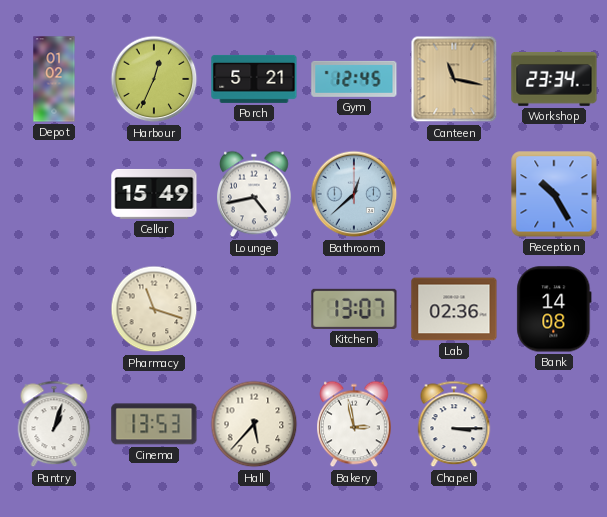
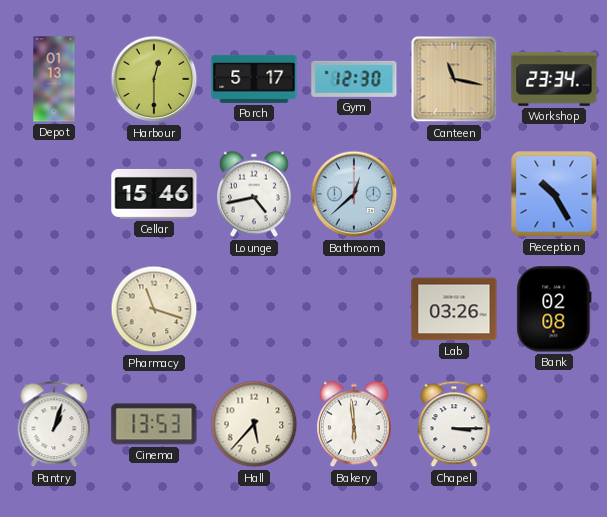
Depot: 01:02 -> 01:13
Harbour: 12:34 -> 12:30
Porch: 5:21 -> 5:17
Gym: 12:45 -> 12:30
Cellar: 15:49 -> 15:46
Kitchen: 13:07 -> none
Lab: 02:36 -> 03:26
Bank: 14:08 -> 02:08
Bakery: 2:58 -> 5:59
